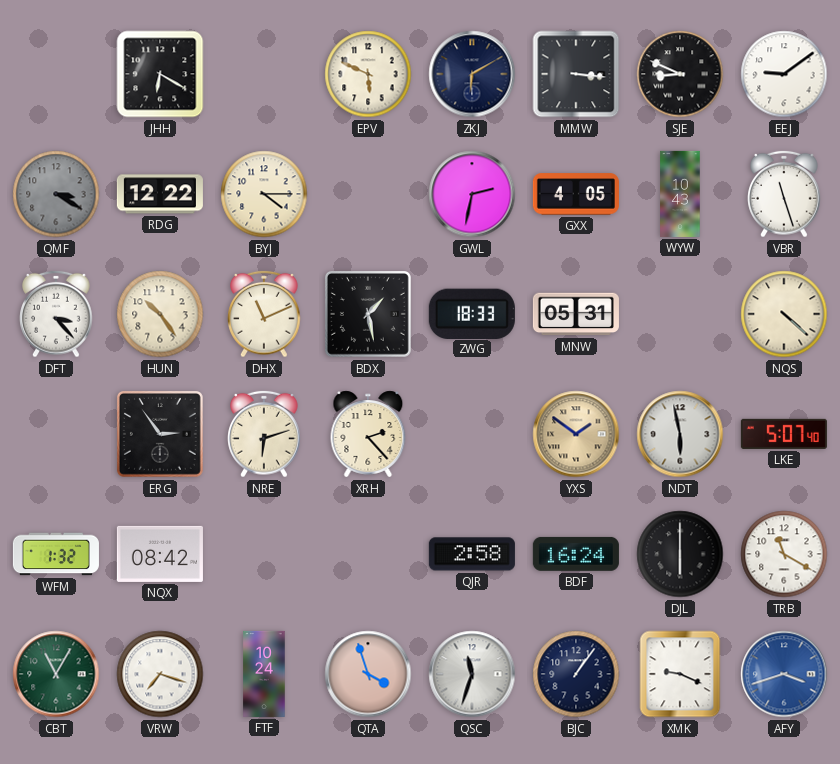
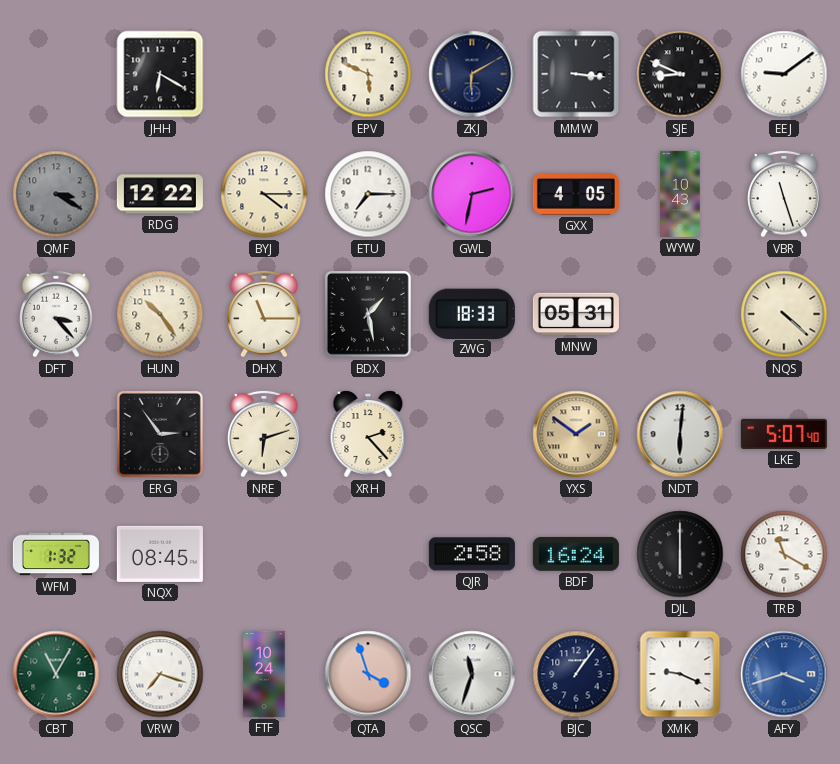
ETU: none -> 7:15
DHX: 11:11 -> 11:15
NDT: 5:58 -> 6:01
NQX: 08:42 -> 08:45
